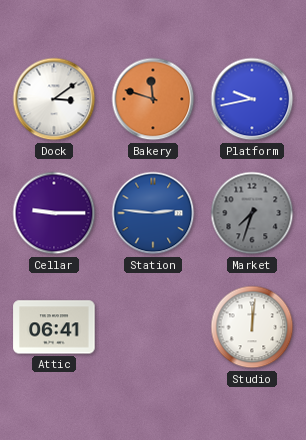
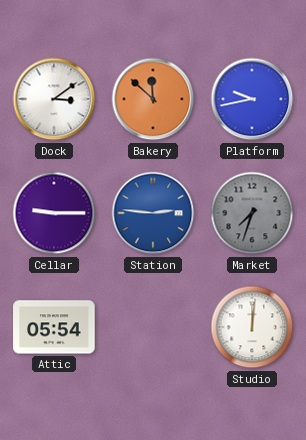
Bakery: 11:48 -> 11:52
Attic: 06:41 -> 05:54
